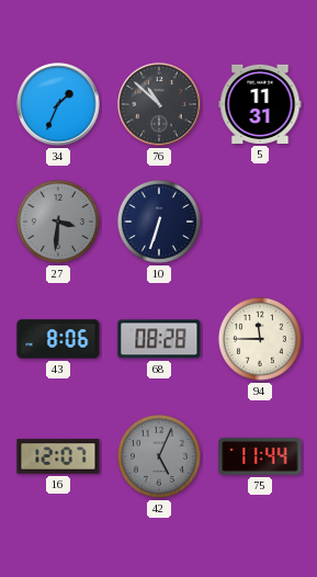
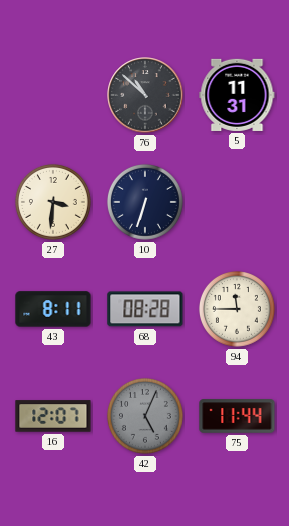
34: 1:34 -> none
27 dial: grey -> cream
43: 8:06 -> 8:11
